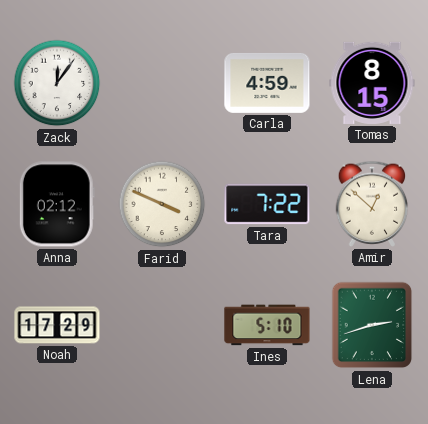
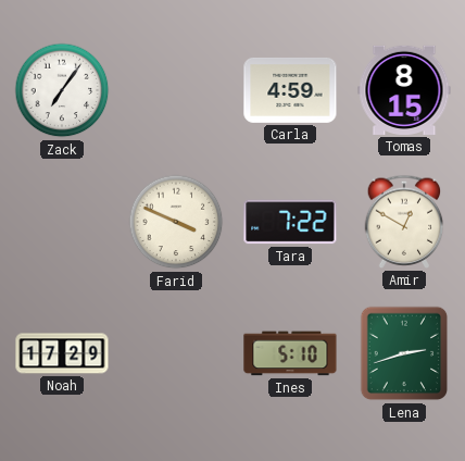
Zack: 12:06 -> 7:06
Anna: 02:12 -> none
Amir: 12:52 -> 12:50
